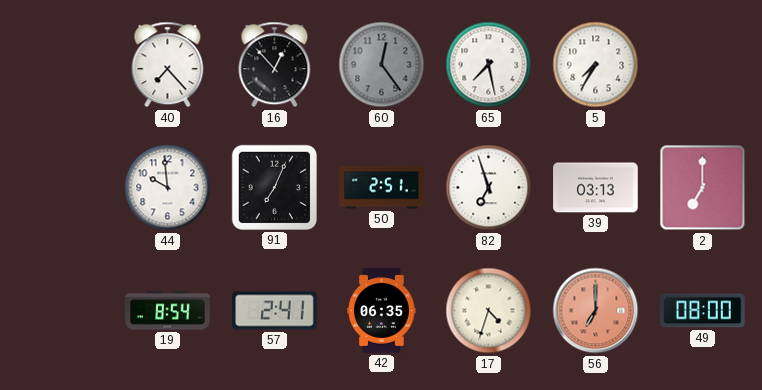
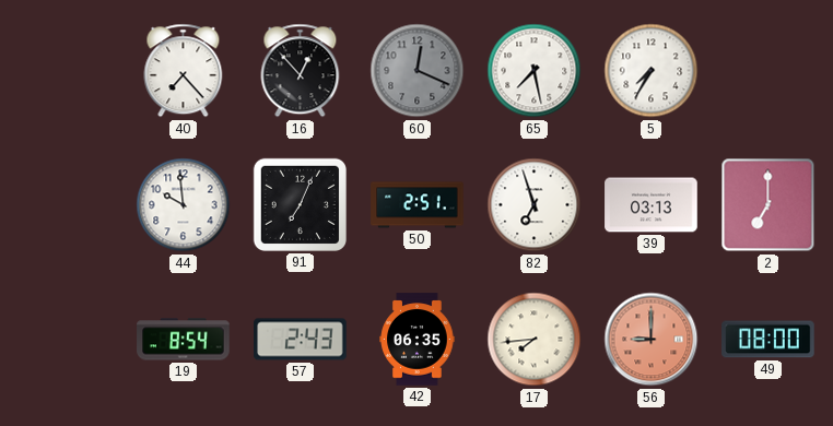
60: 12:24 -> 12:19
57: 2:41 -> 2:43
17: 4:33 -> 7:44
56: 7:00 -> 9:00
